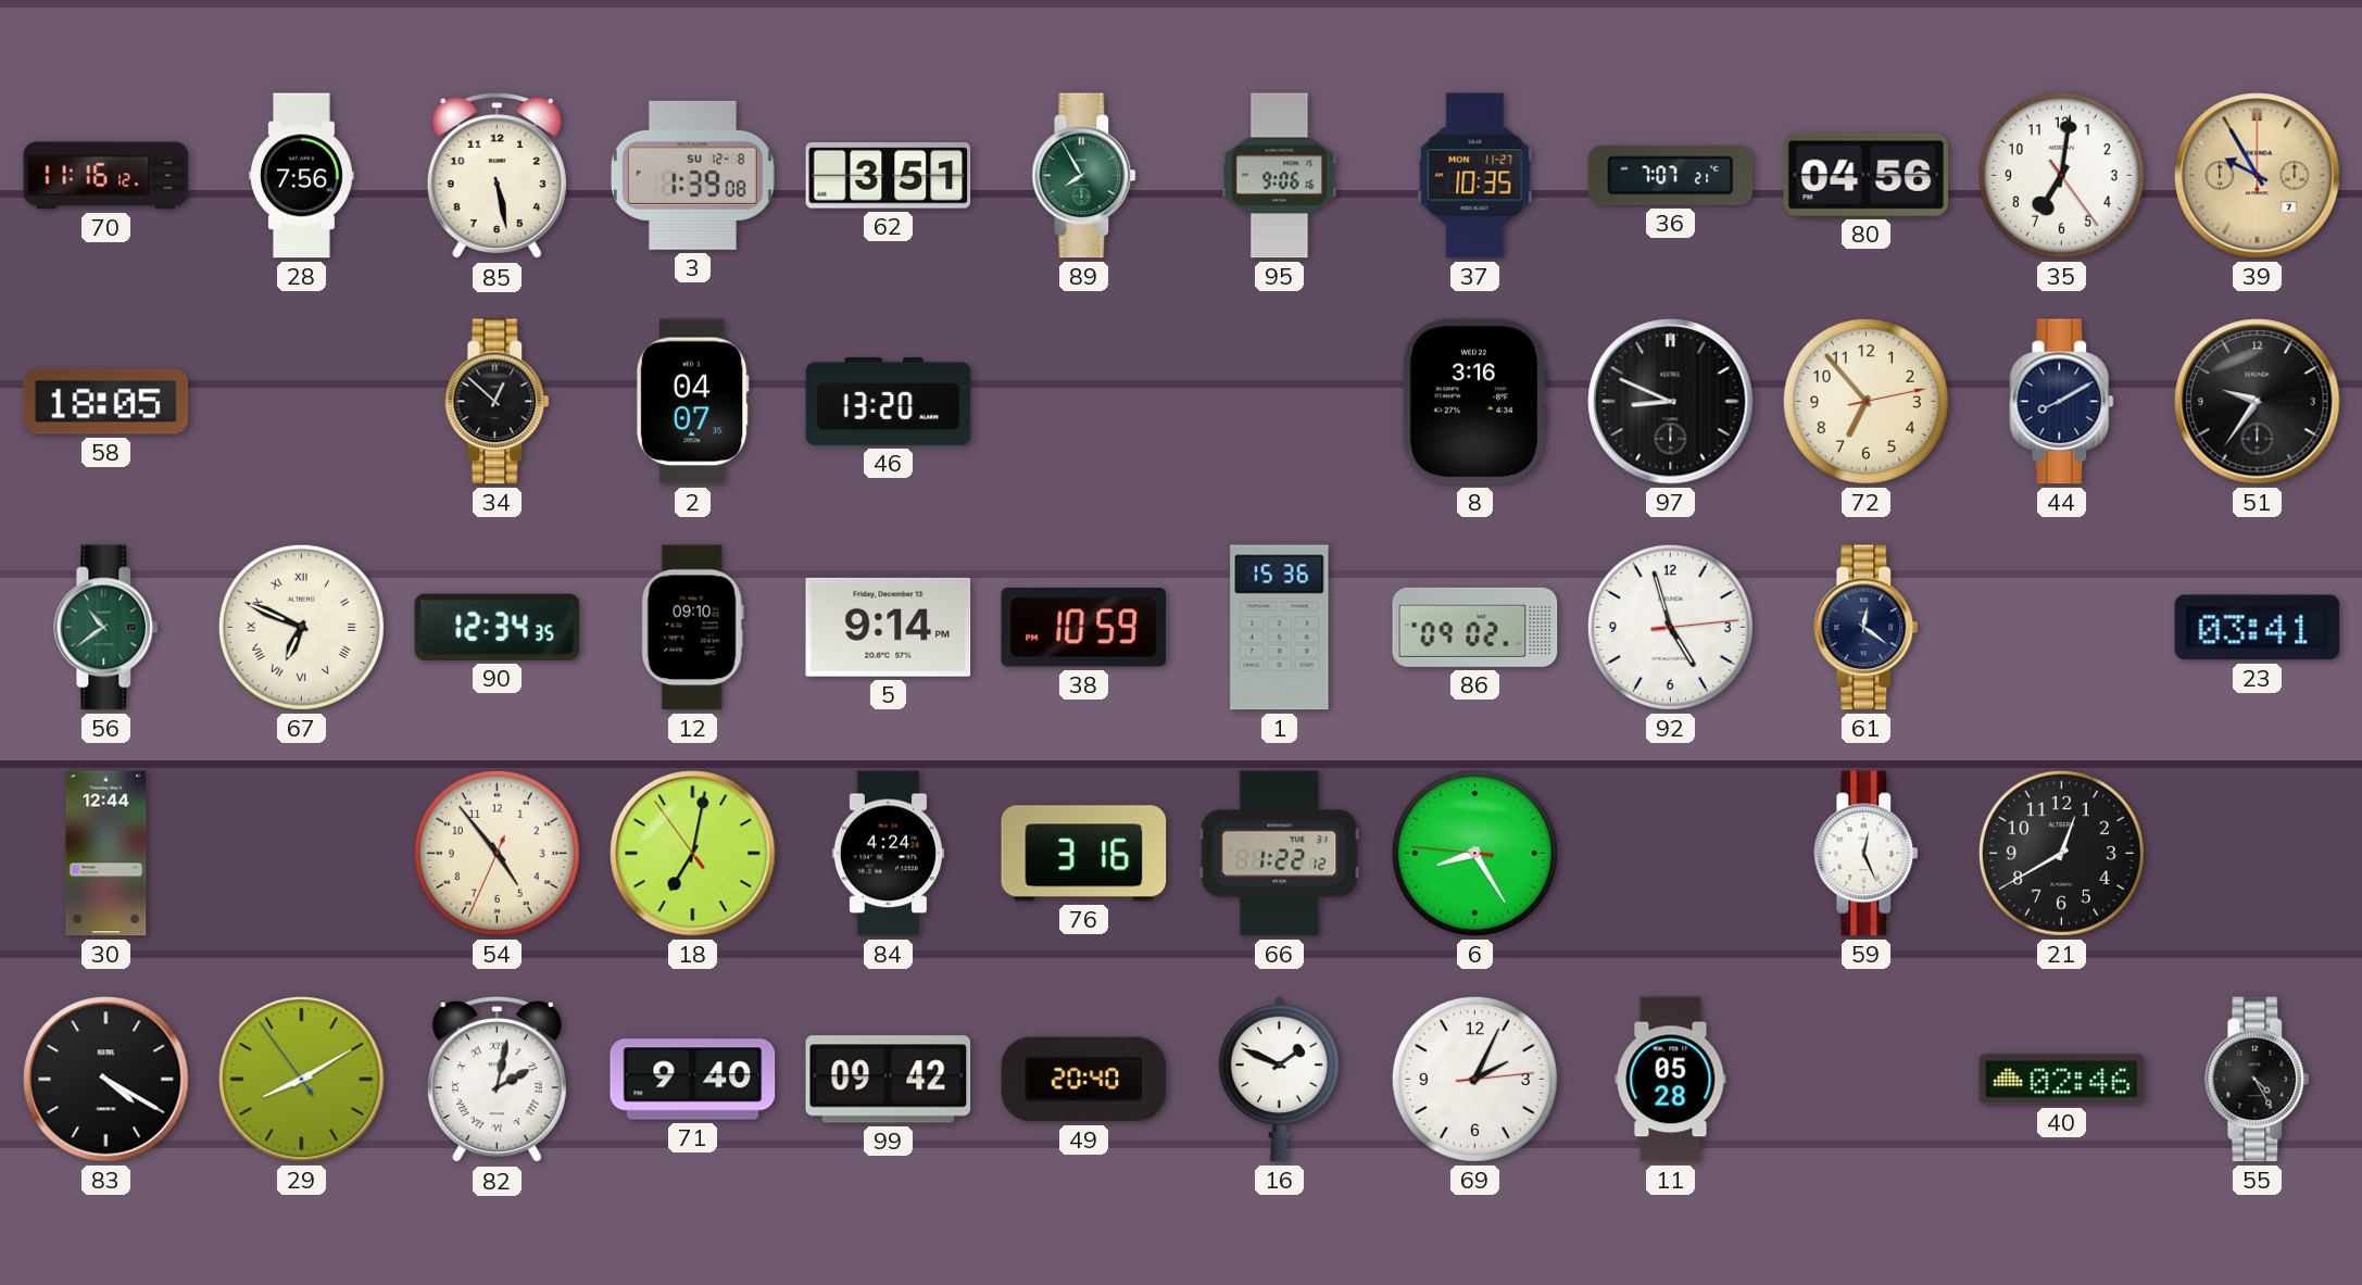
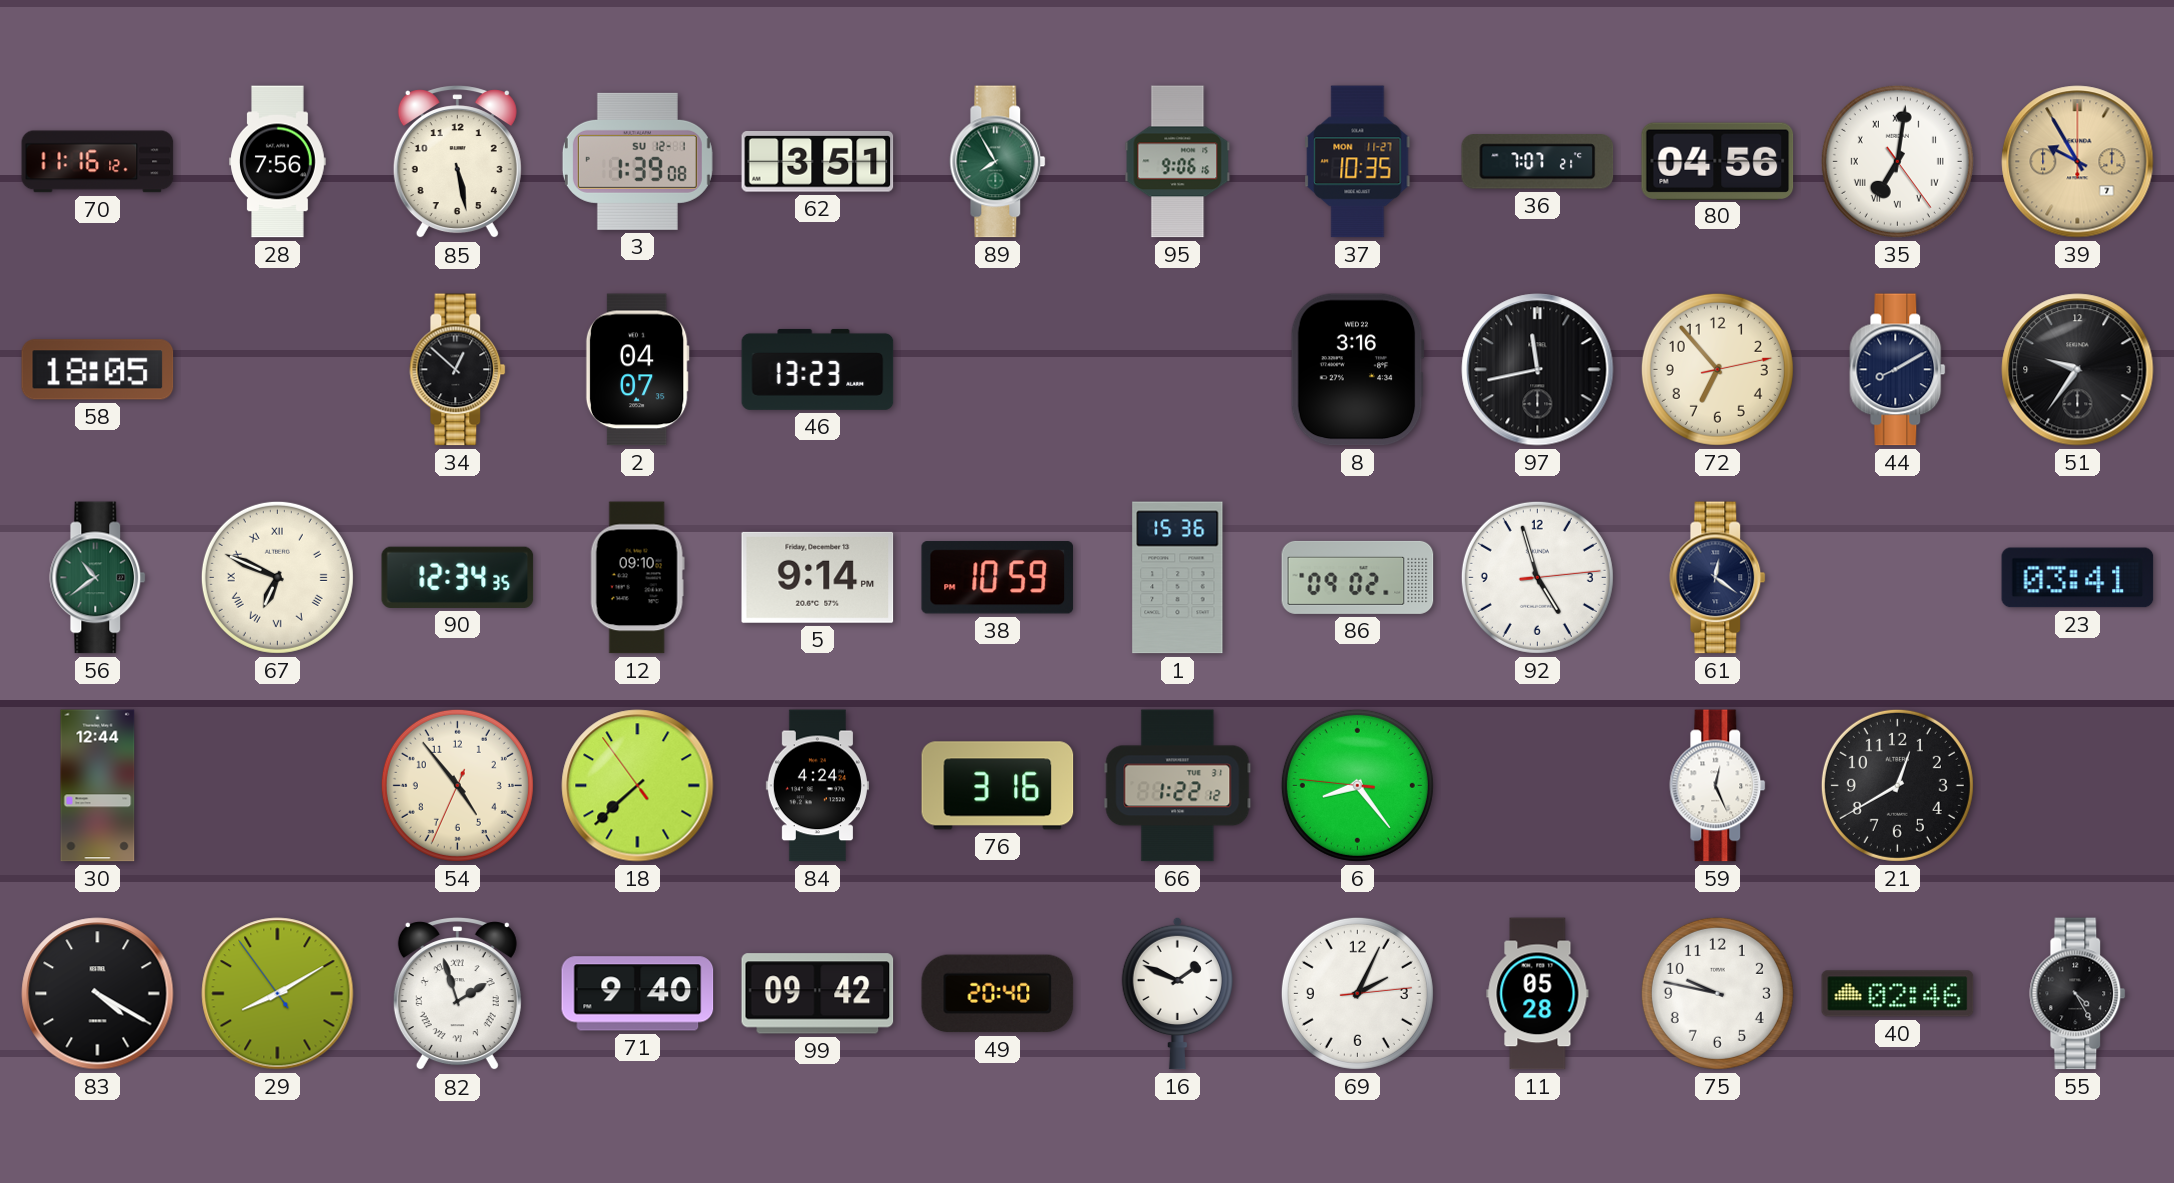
3 date: SU 12-8 -> SU 12-1
35 numerals: Arabic -> Roman
46: 13:20 -> 13:23
97: 8:49 -> 11:43
18: 7:01 -> 7:37
6: 8:24 -> 8:23
82: 2:02 -> 1:57
75: none -> 9:47
